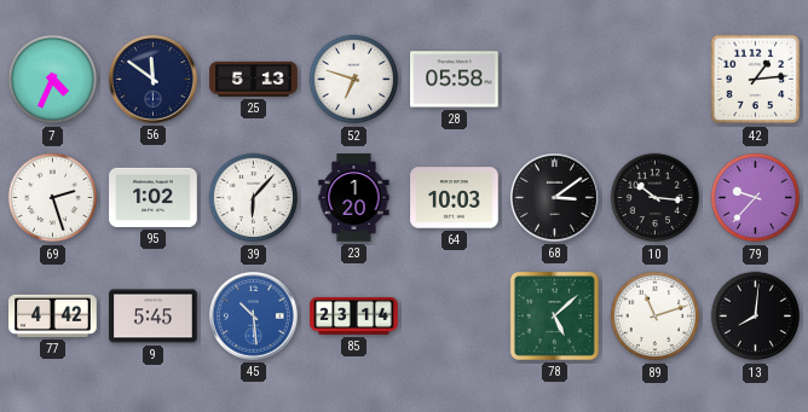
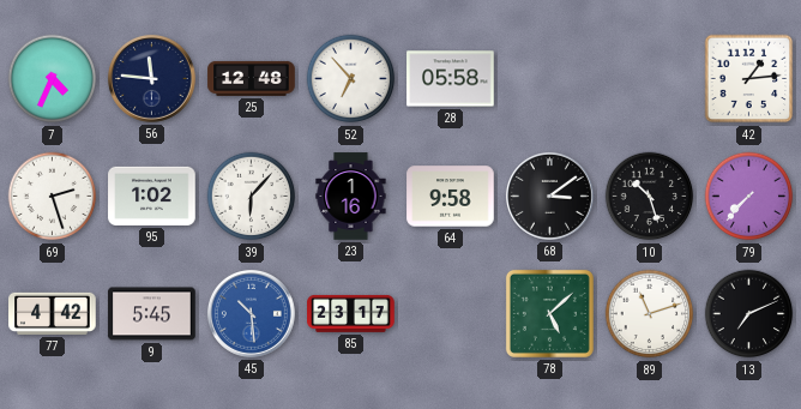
56: 11:51 -> 11:46
25: 5:13 -> 12:48
52: 6:48 -> 6:53
23: 1:20 -> 1:16
64: 10:03 -> 9:58
10: 10:16 -> 10:27
79: 9:37 -> 7:37
85: 23:14 -> 23:17
13: 8:01 -> 7:11
